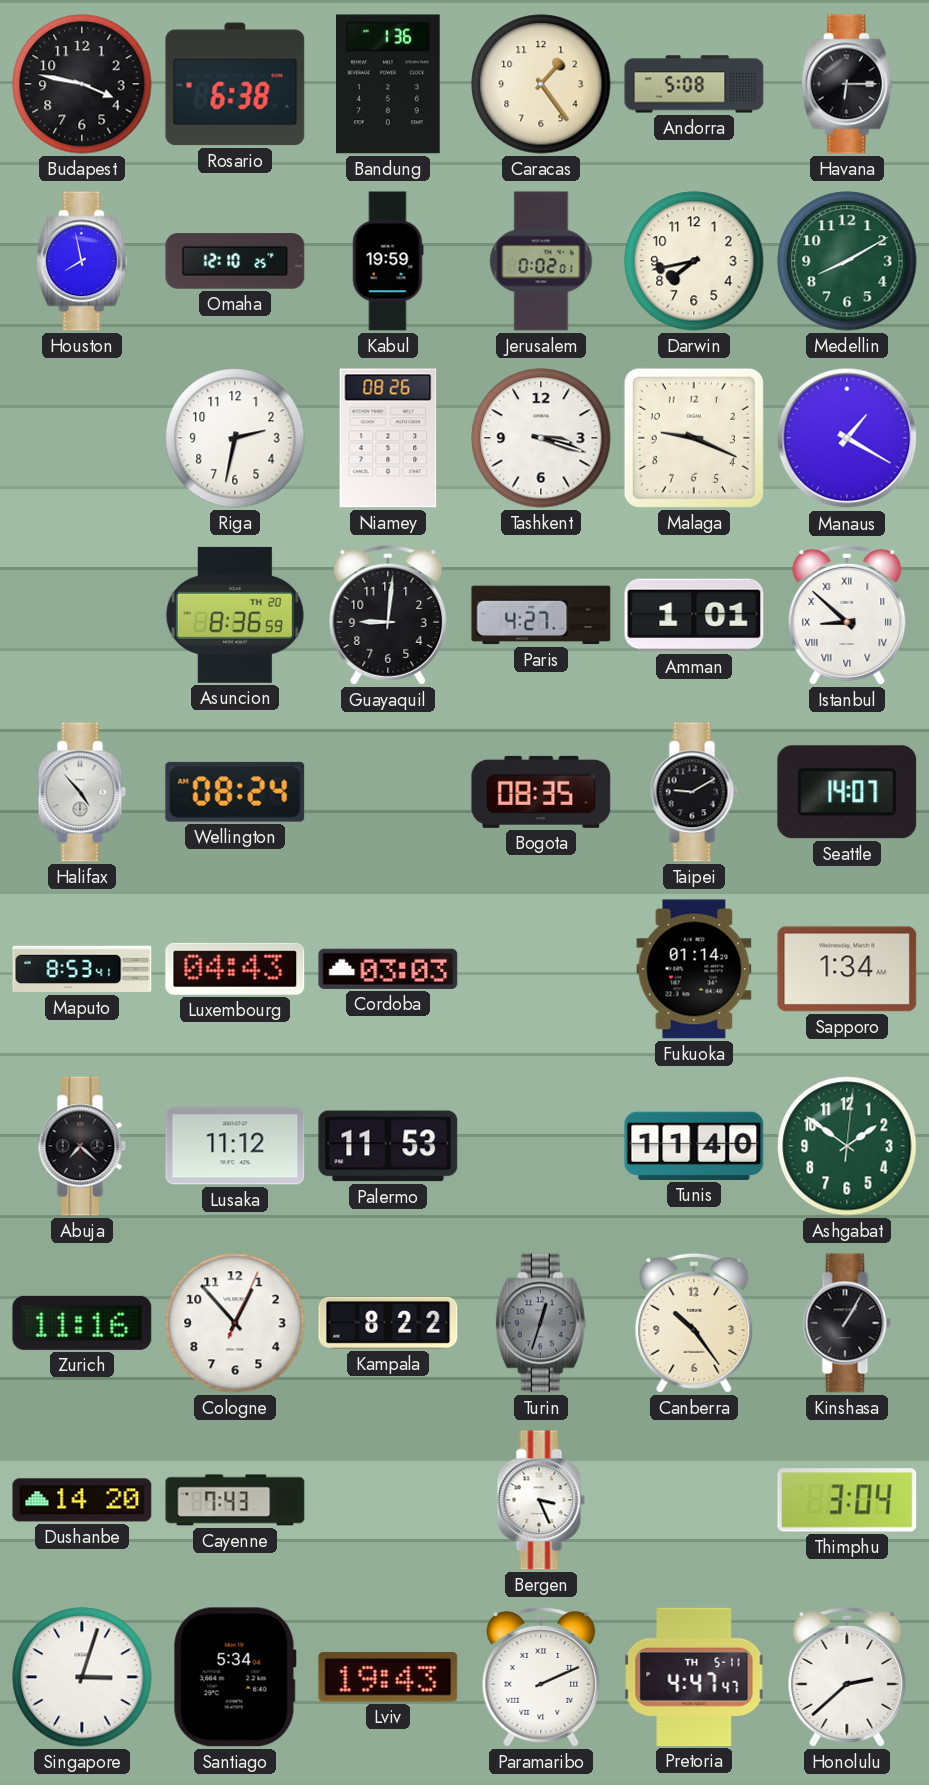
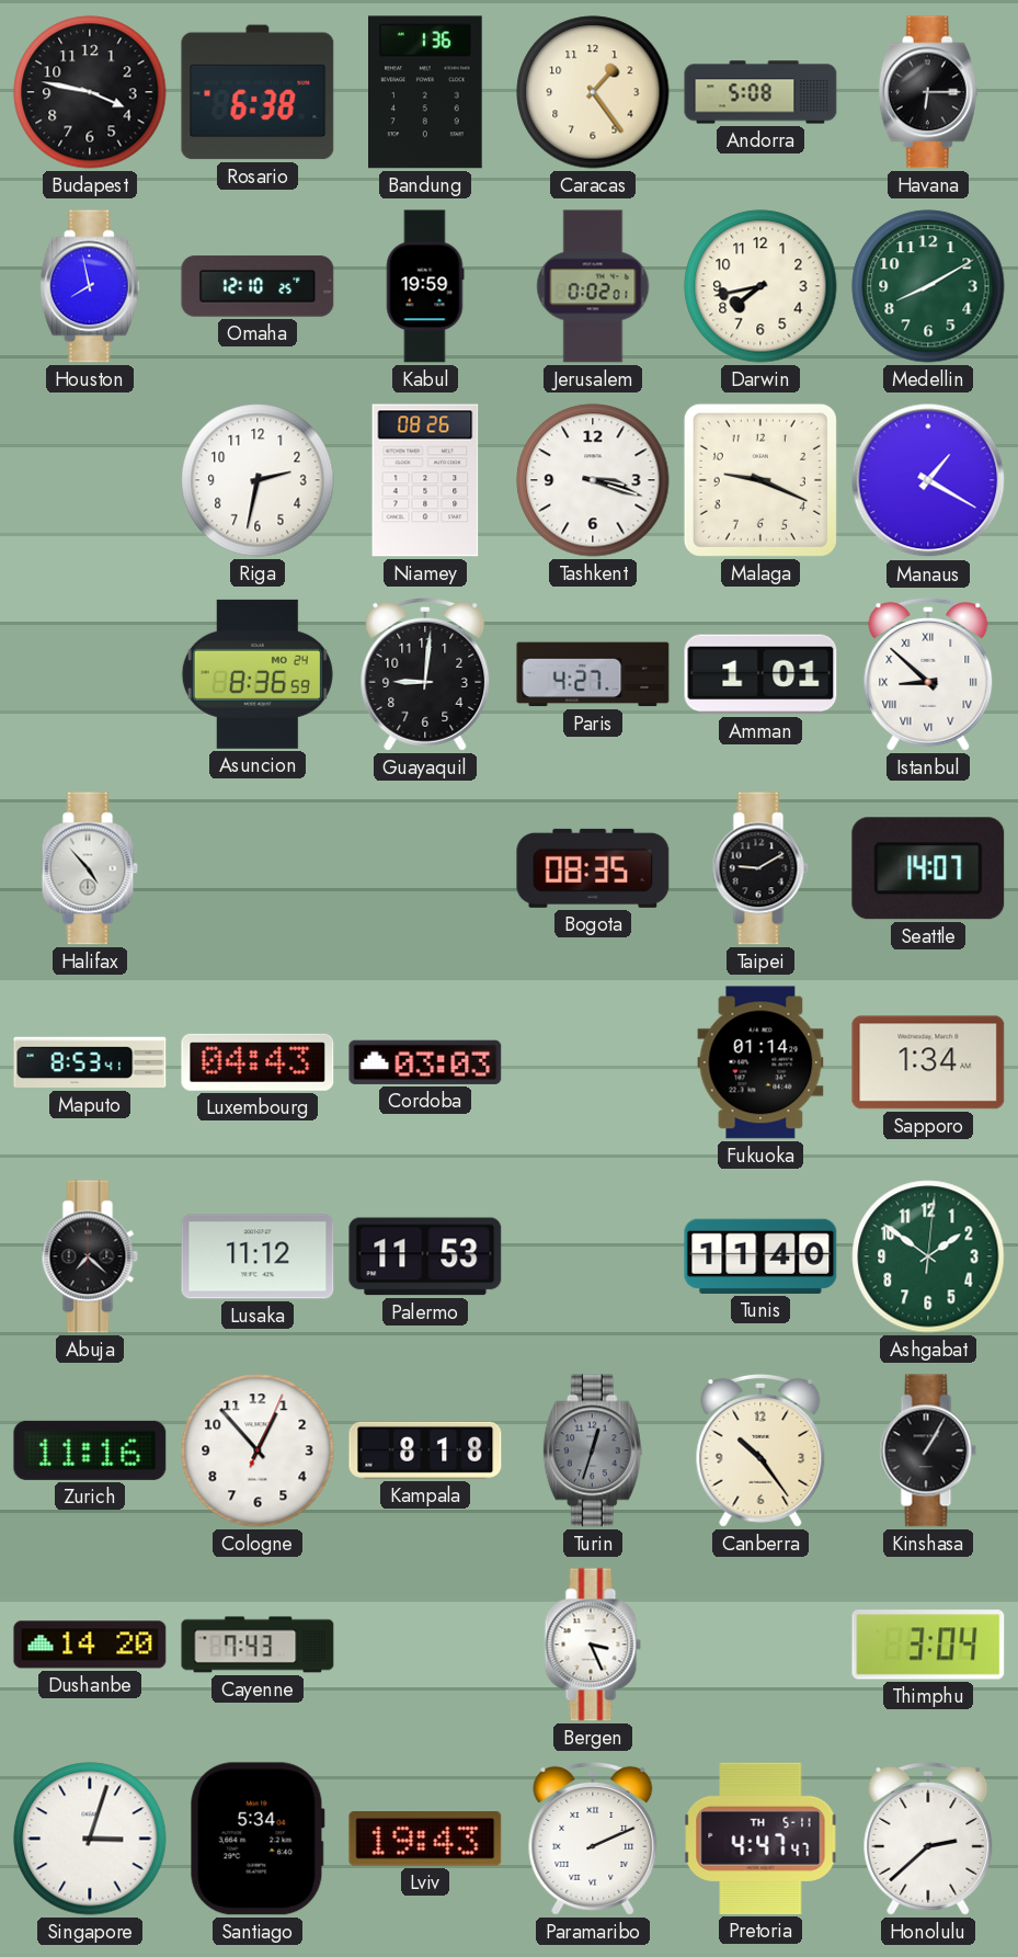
Asuncion date: TH 20 -> MO 24
Wellington: 08:24 -> none
Kampala: 8:22 -> 8:18
